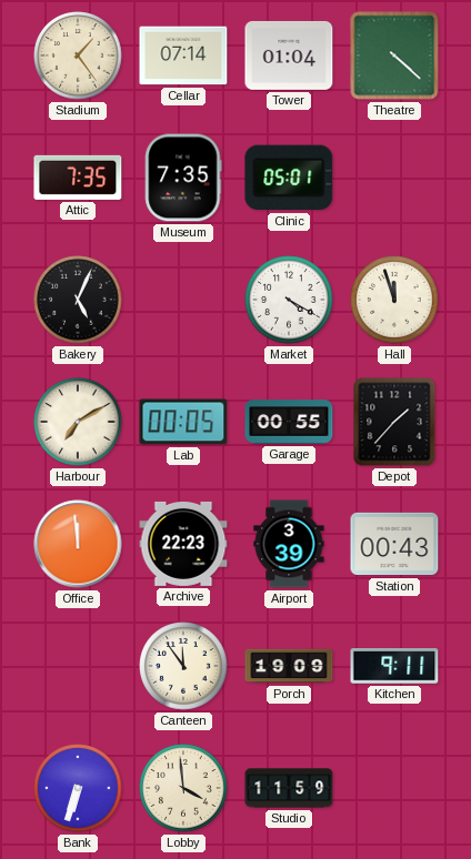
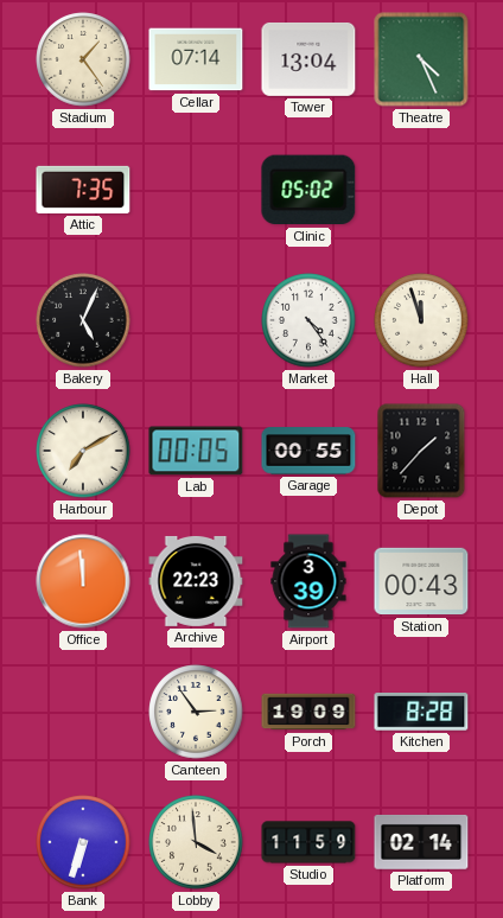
Tower: 01:04 -> 13:04
Theatre: 4:22 -> 4:26
Museum: 7:35 -> none
Clinic: 05:01 -> 05:02
Market: 4:20 -> 4:24
Canteen: 11:54 -> 2:54
Kitchen: 9:11 -> 8:28
Platform: none -> 02:14
